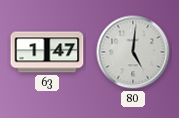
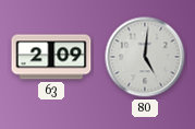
63: 1:47 -> 2:09
